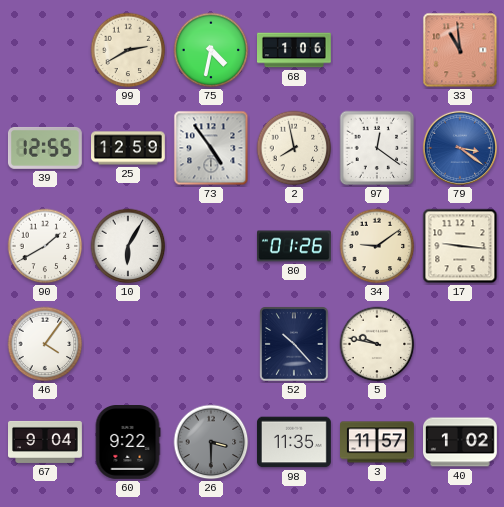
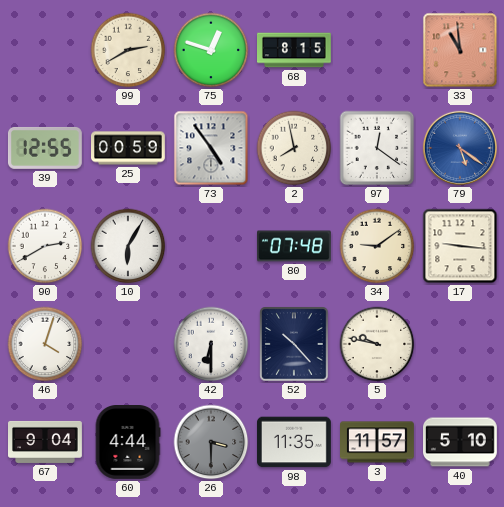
75: 4:32 -> 12:48
68: 1:06 -> 8:15
25: 12:59 -> 00:59
79: 3:21 -> 5:21
90: 1:40 -> 2:40
80: 01:26 -> 07:48
46: 4:06 -> 4:03
42: none -> 6:30
60: 9:22 -> 4:44
40: 1:02 -> 5:10
